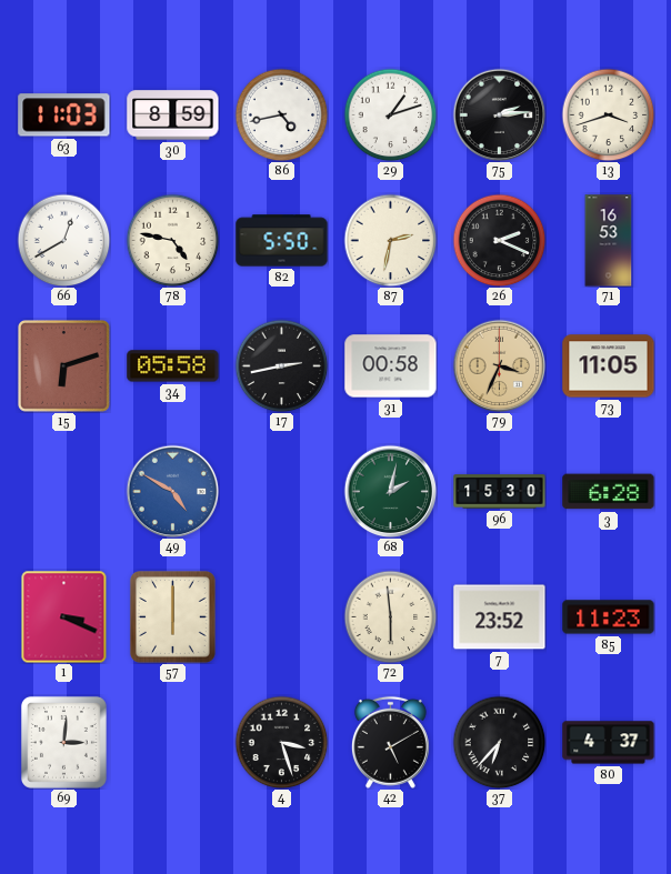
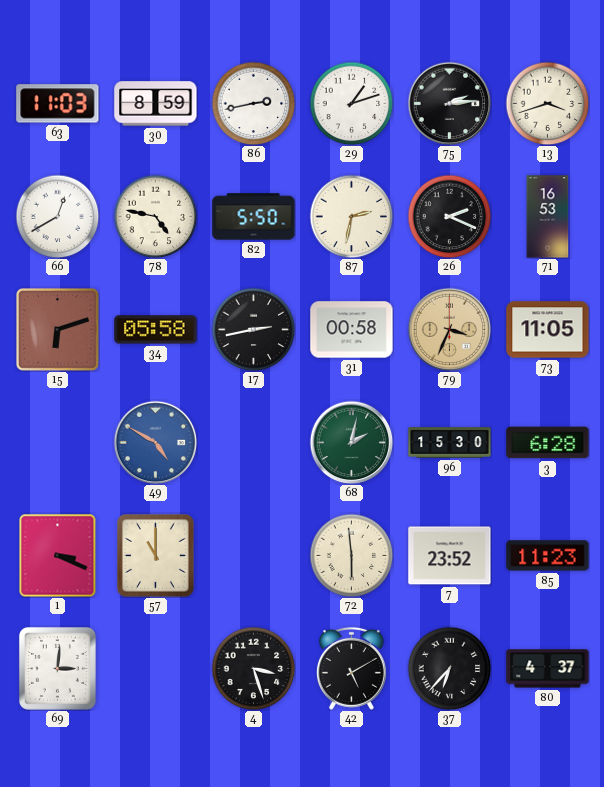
86: 4:43 -> 2:43
57: 6:00 -> 11:00
